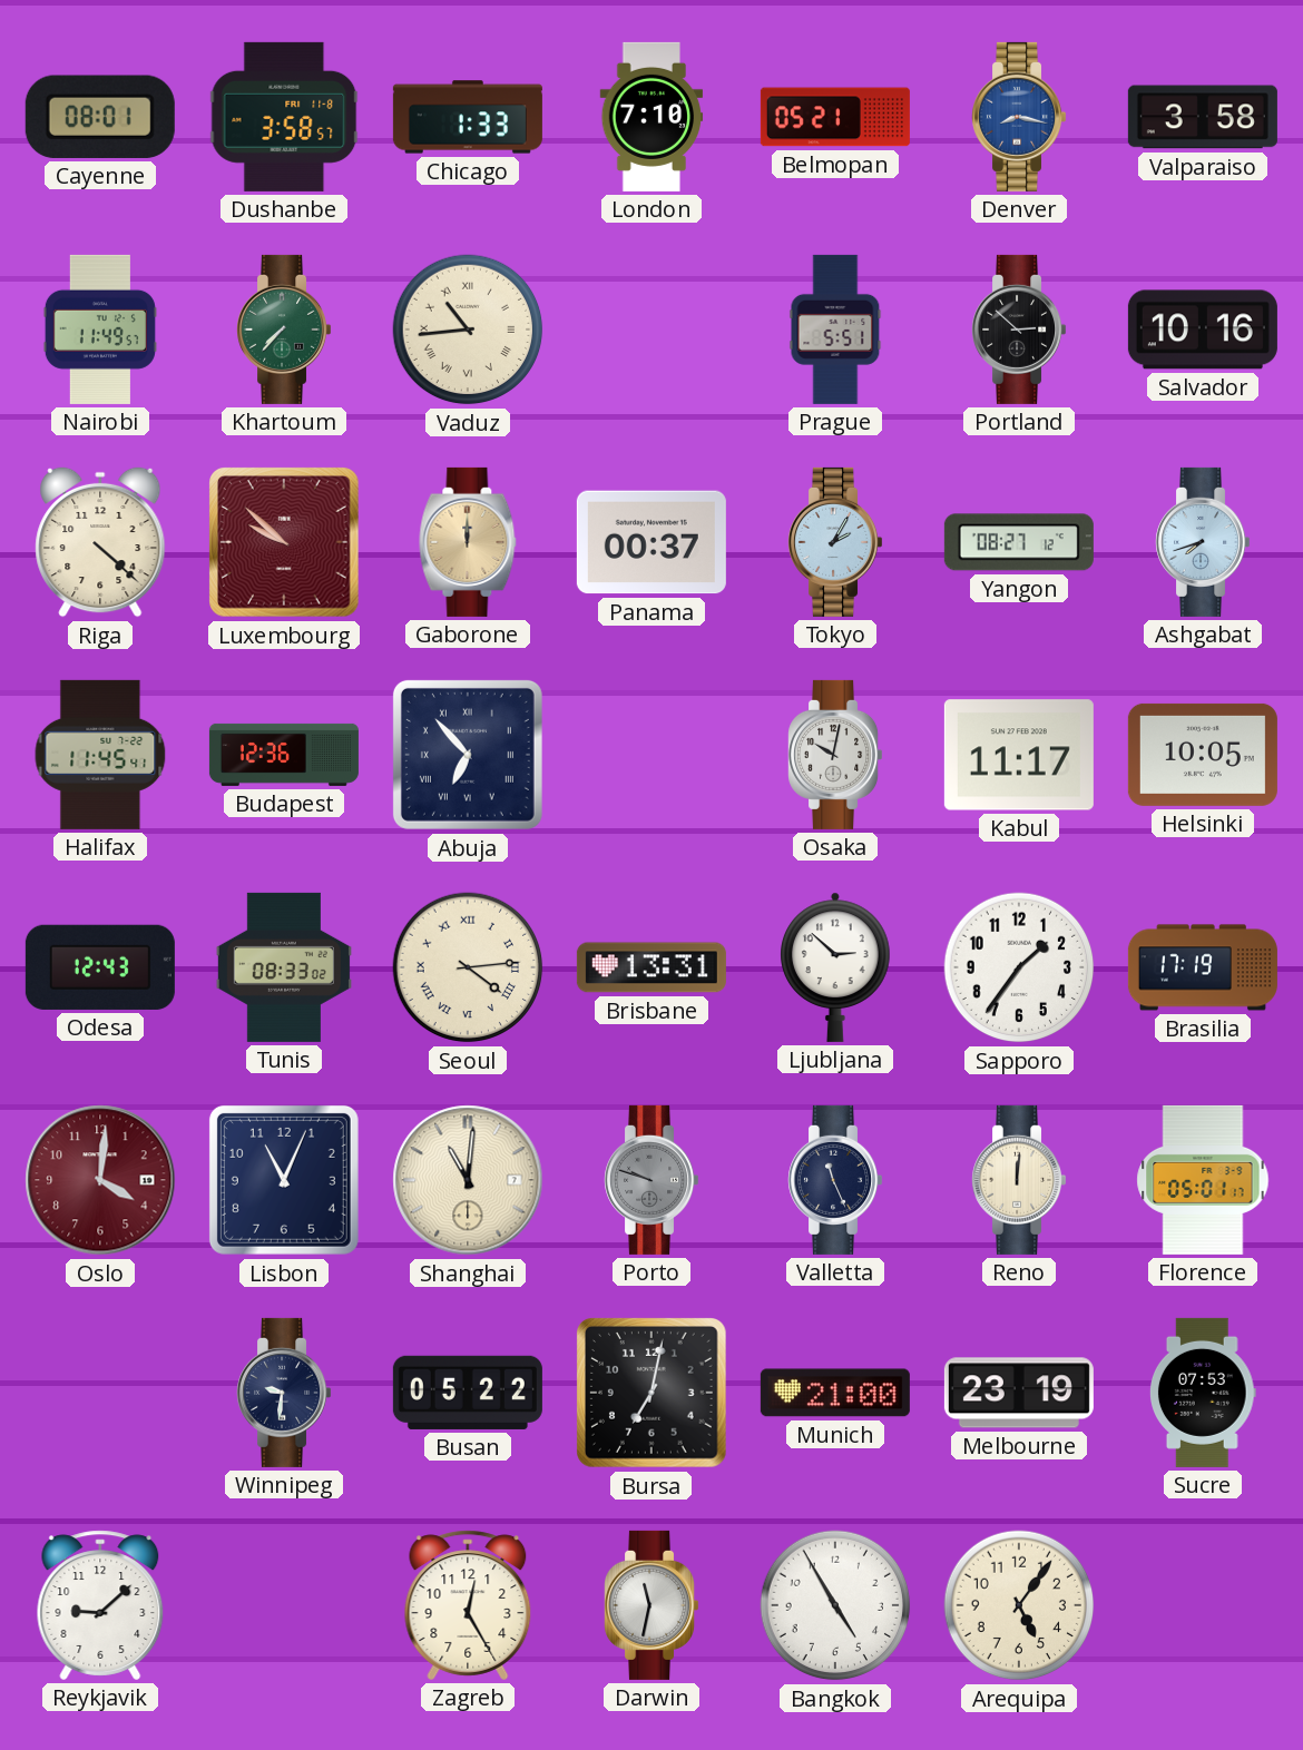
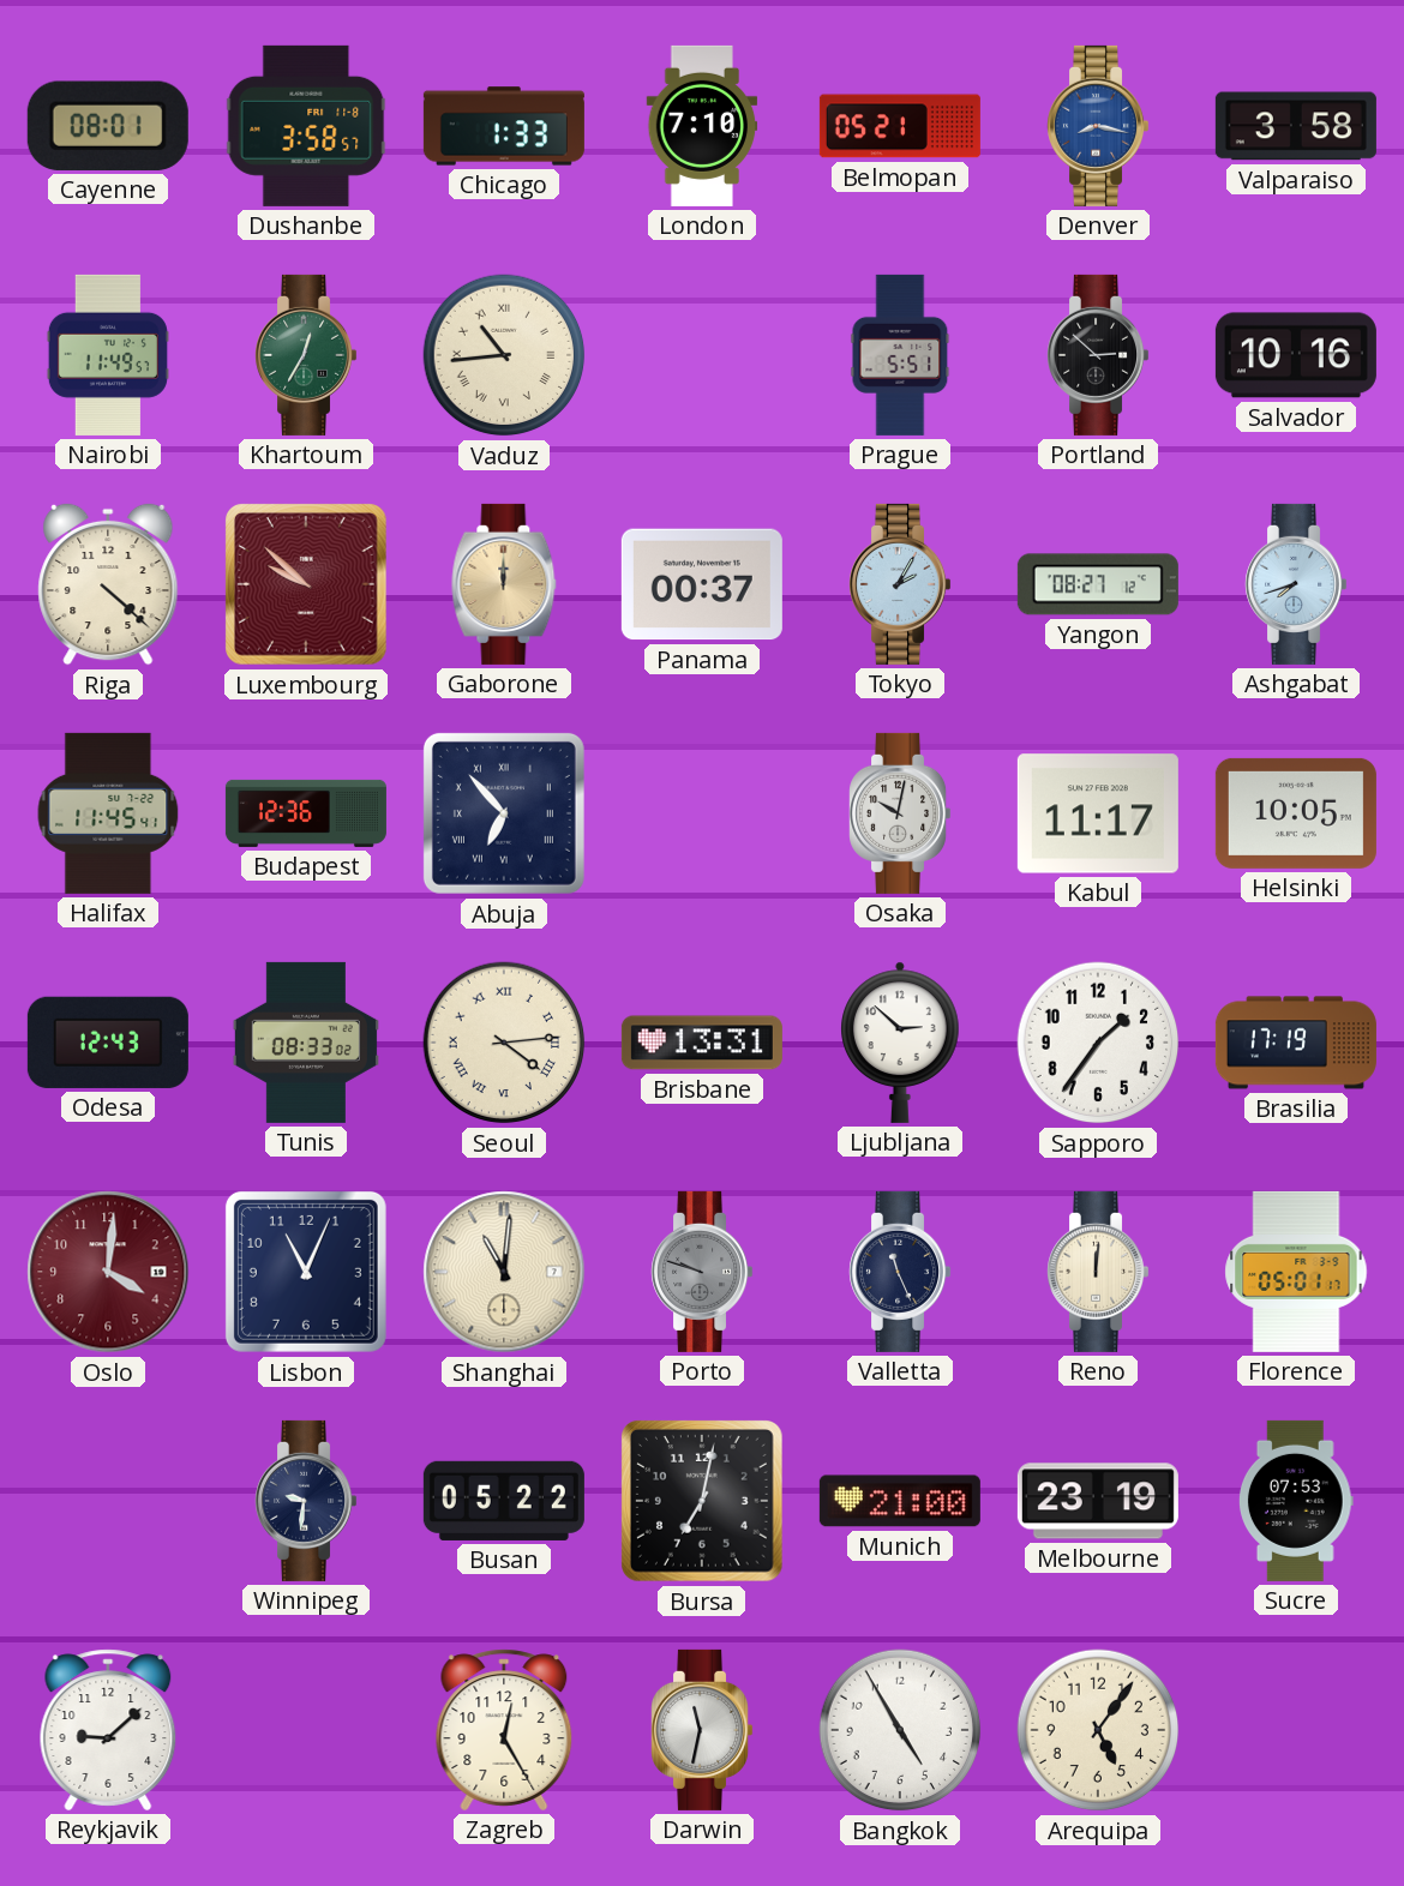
Khartoum: 7:37 -> 12:35
